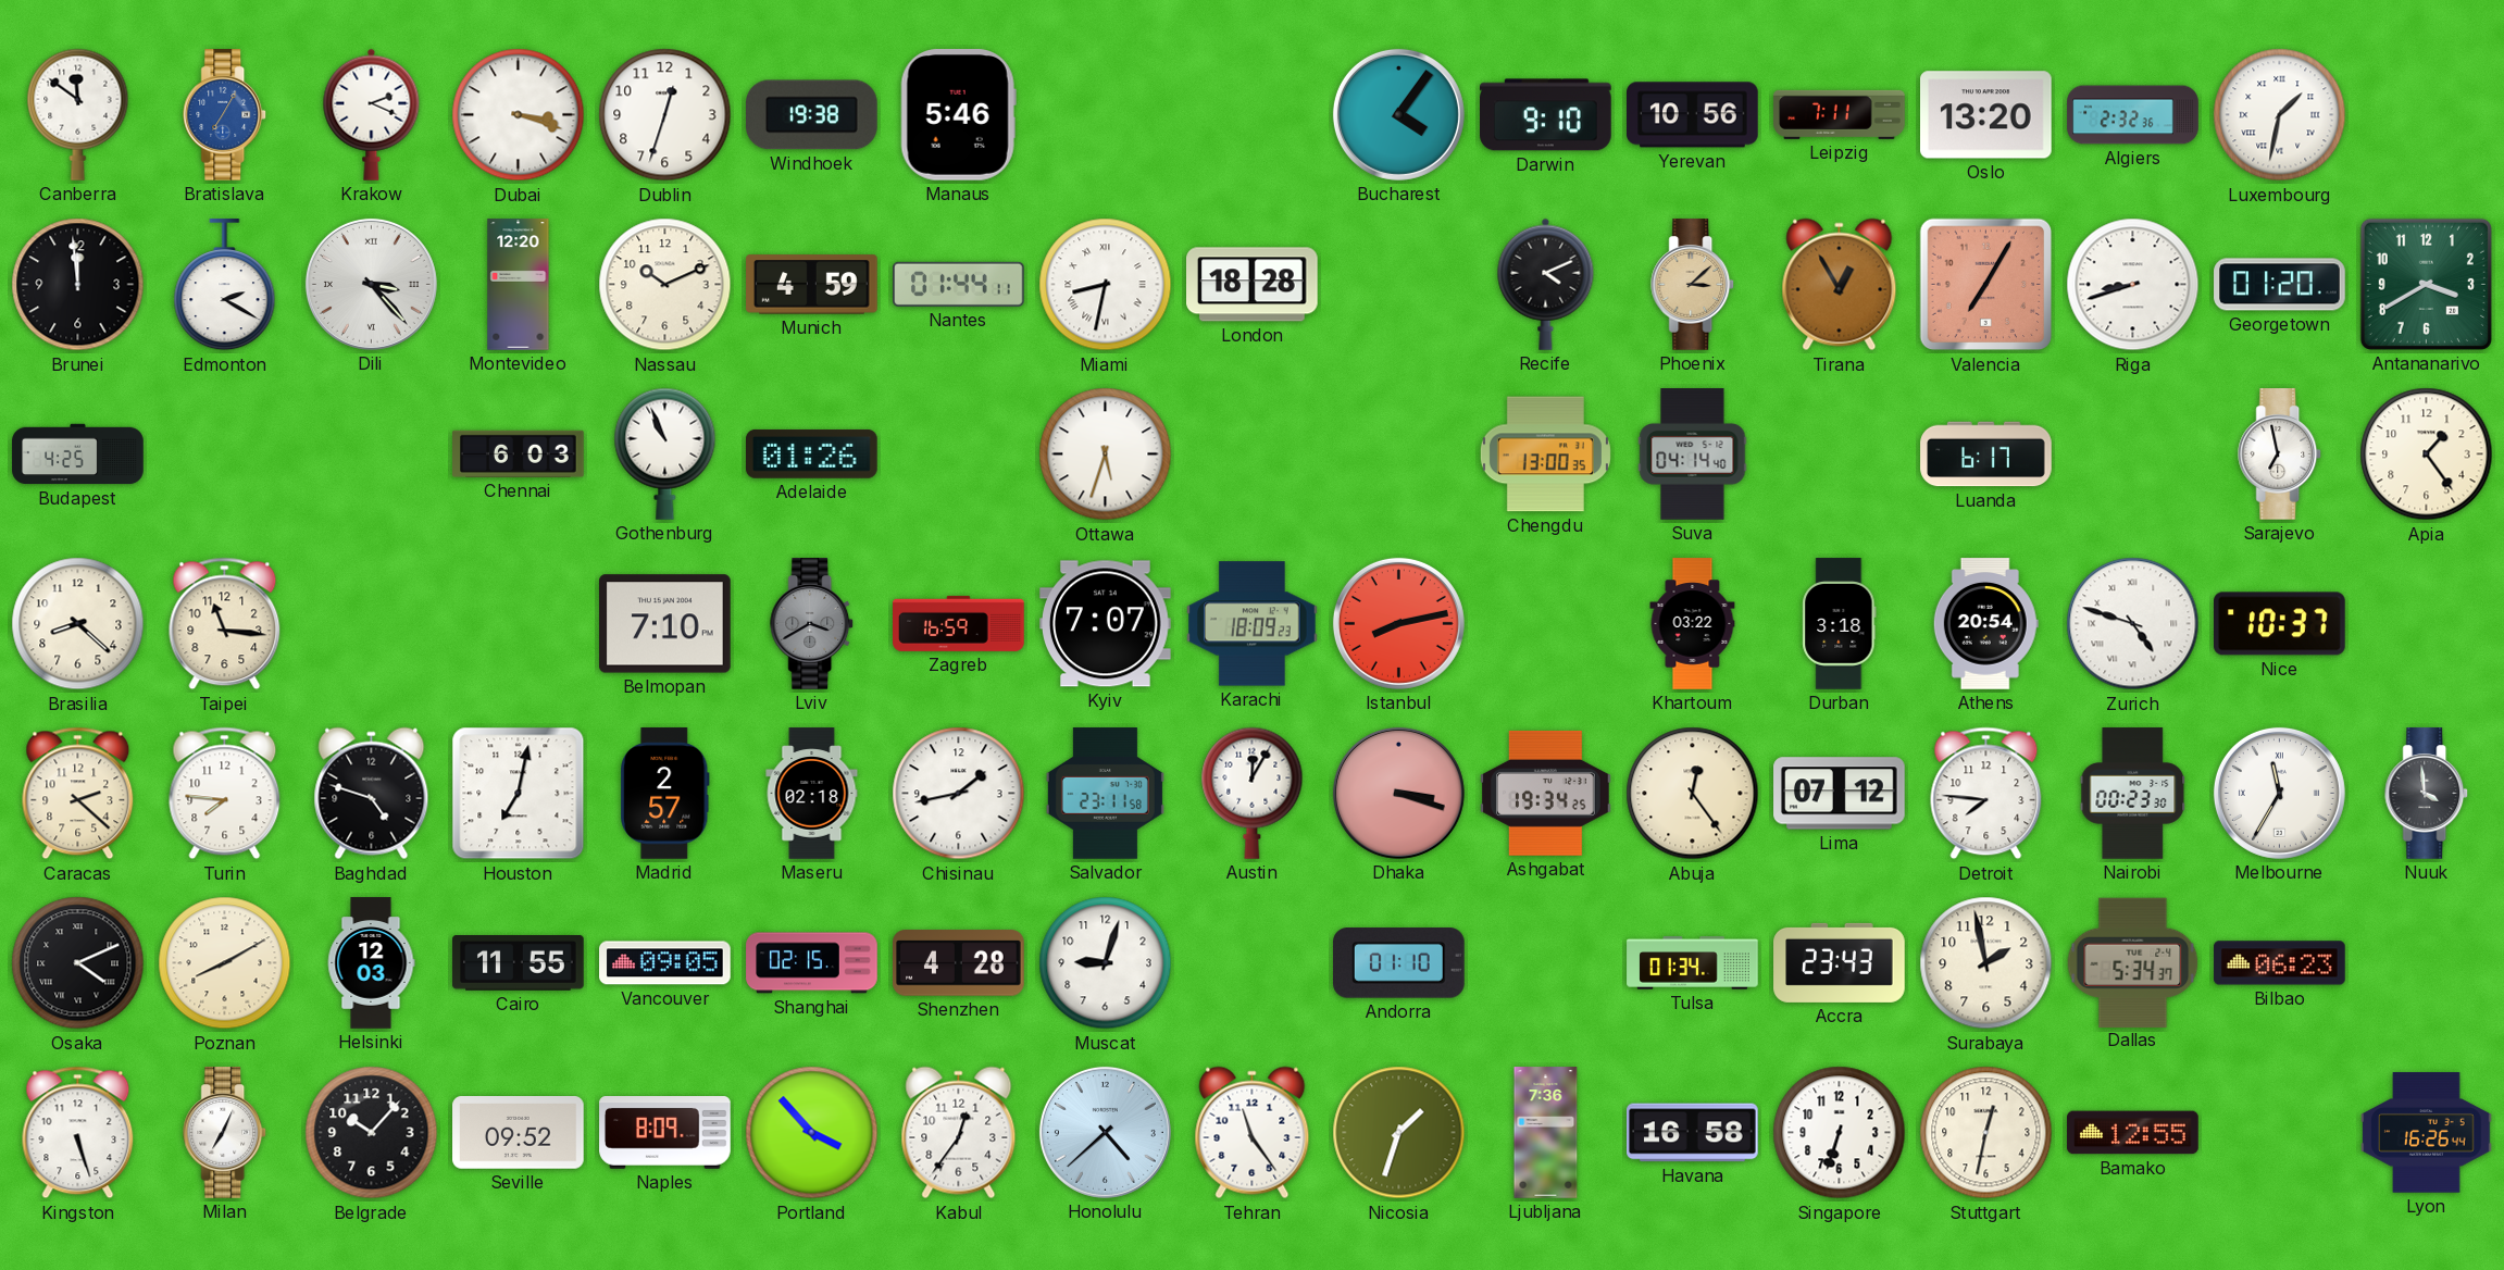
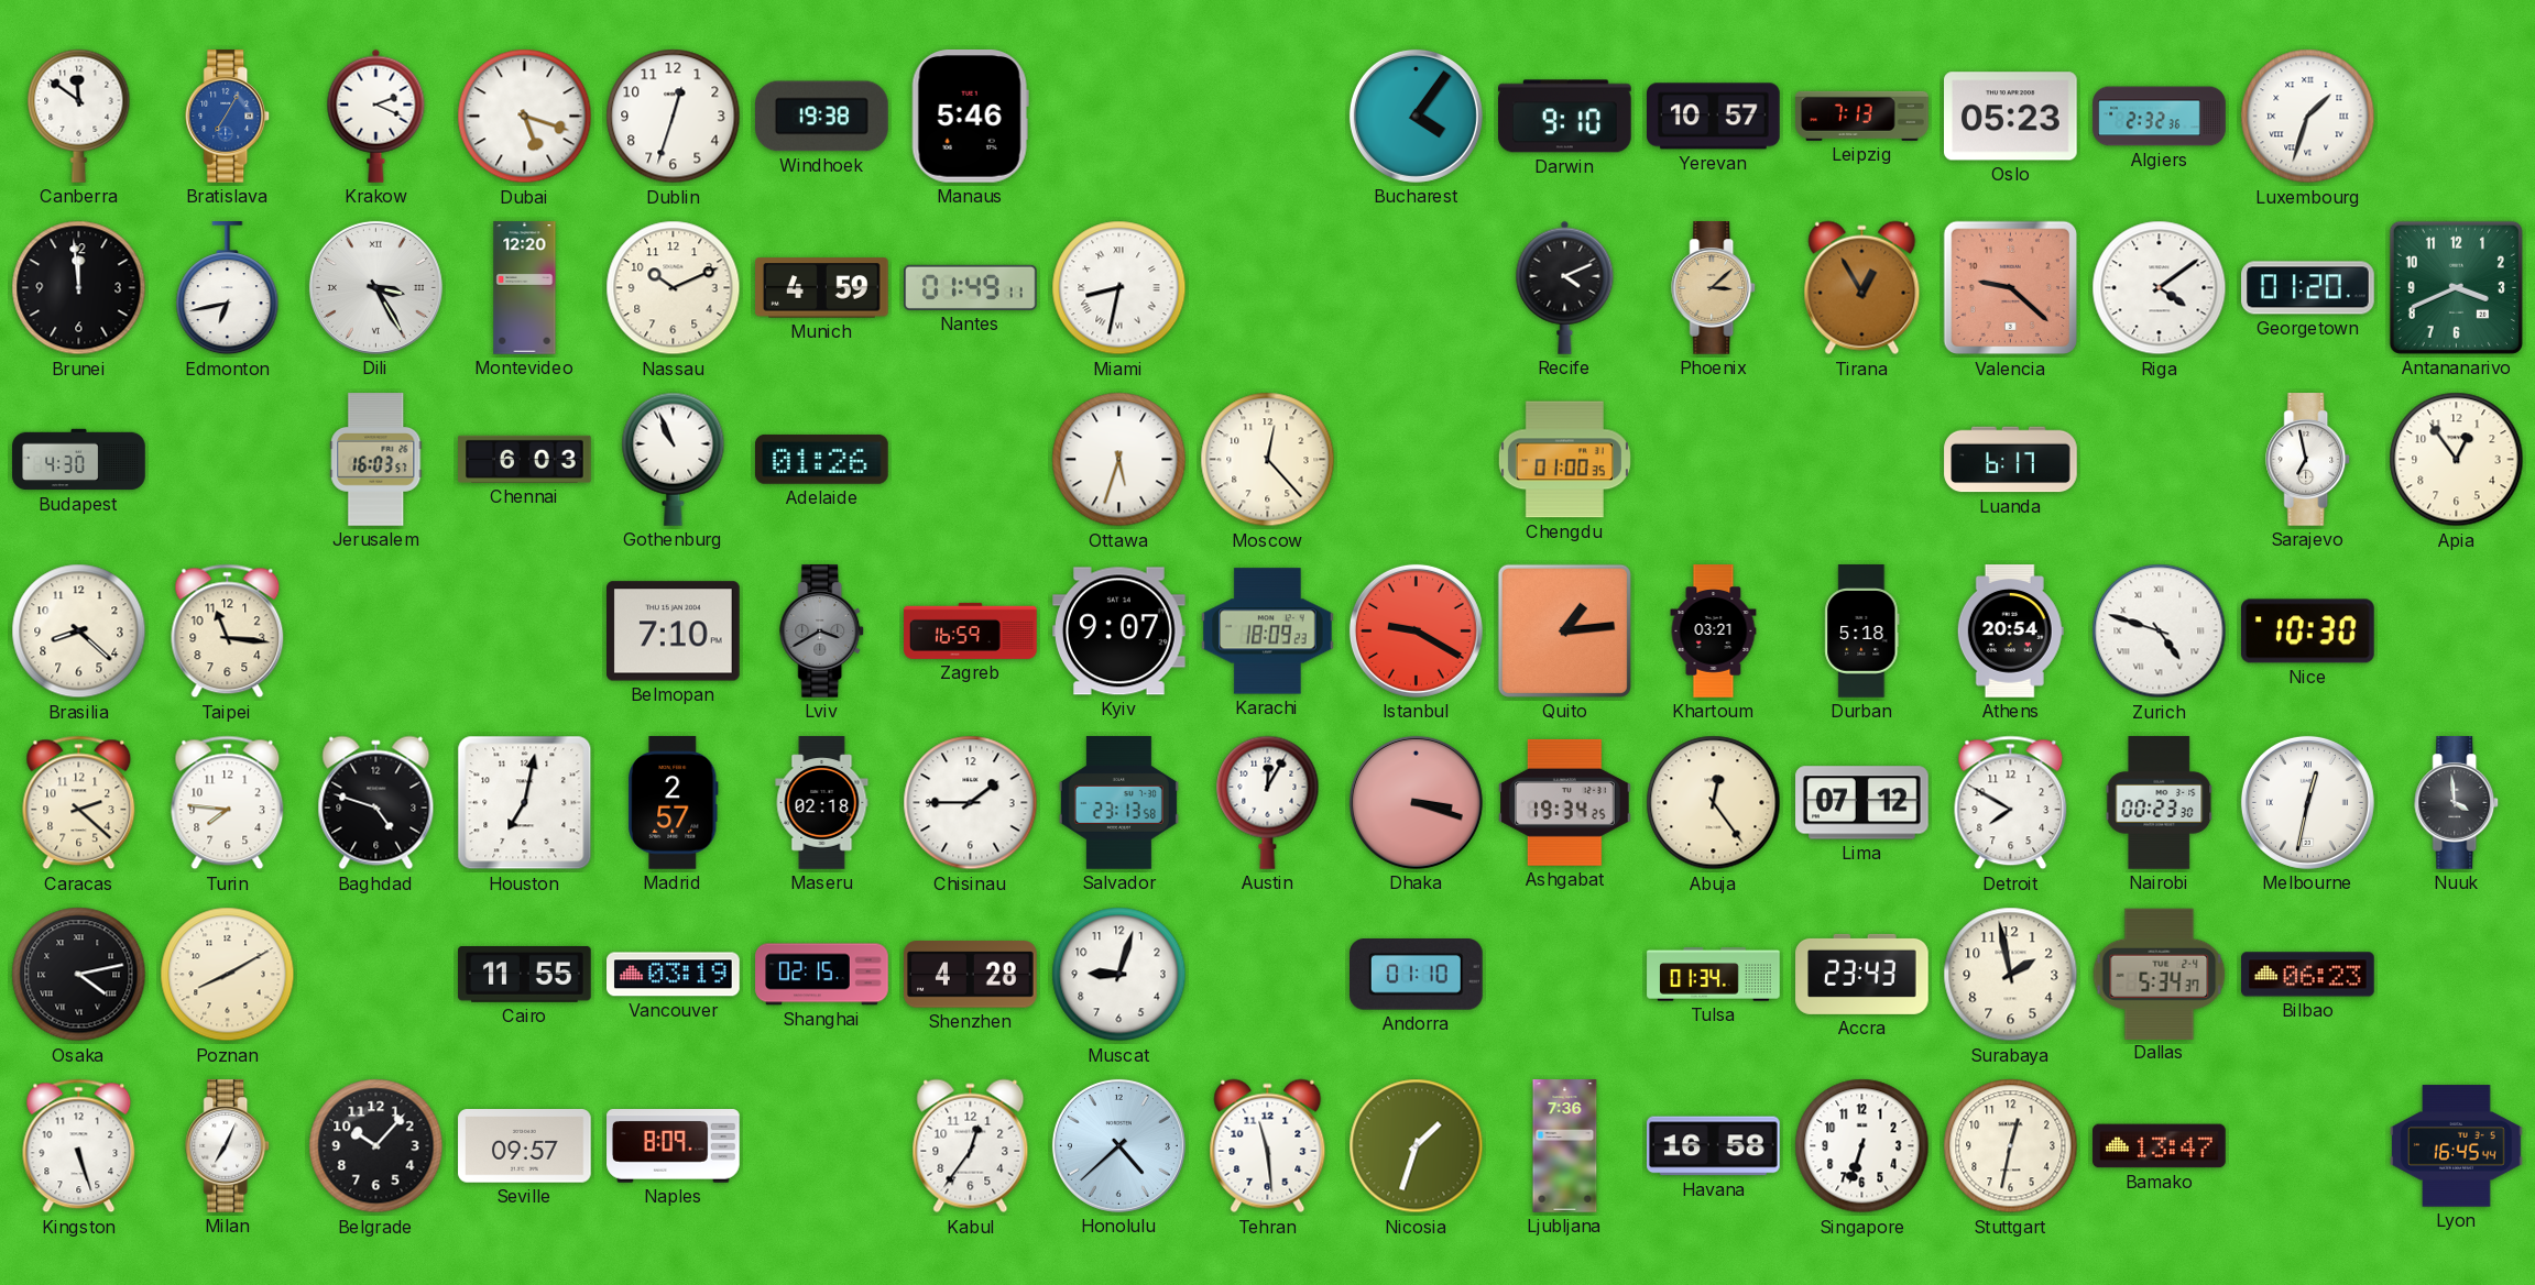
Dubai: 3:18 -> 5:18
Yerevan: 10:56 -> 10:57
Leipzig: 7:11 -> 7:13
Oslo: 13:20 -> 05:23
Luxembourg: 1:32 -> 1:33
Edmonton: 2:20 -> 6:43
Dili: 3:23 -> 3:25
Nantes: 01:44 -> 01:49
London: 18:28 -> none
Valencia: 7:05 -> 9:22
Riga: 8:42 -> 4:09
Antananarivo: 3:40 -> 3:41
Budapest: 4:25 -> 4:30
Jerusalem: none -> 16:03
Moscow: none -> 12:23
Chengdu: 13:00 -> 01:00
Suva: 04:14 -> none
Apia: 1:24 -> 12:54
Kyiv: 7:07 -> 9:07
Istanbul: 8:13 -> 9:20
Quito: none -> 1:14
Khartoum: 03:22 -> 03:21
Durban: 3:18 -> 5:18
Nice: 10:37 -> 10:30
Chisinau: 1:43 -> 1:45
Salvador: 23:11 -> 23:13
Detroit: 7:46 -> 7:50
Melbourne: 11:35 -> 12:32
Osaka: 4:11 -> 4:13
Helsinki: 12:03 -> none
Vancouver: 09:05 -> 03:19
Seville: 09:52 -> 09:57
Portland: 3:53 -> none
Tehran: 11:24 -> 11:29
Bamako: 12:55 -> 13:47
Lyon: 16:26 -> 16:45
